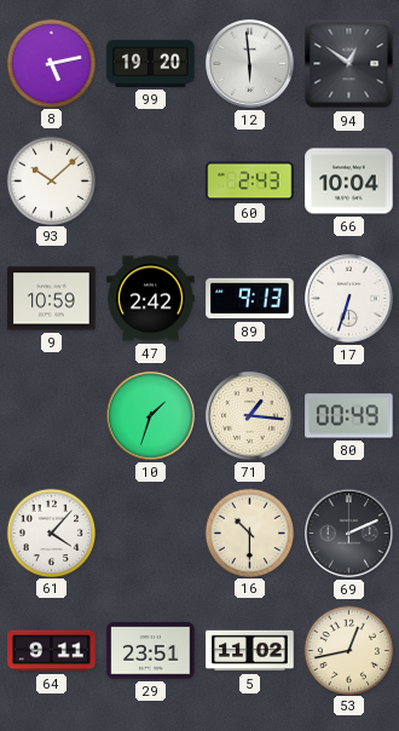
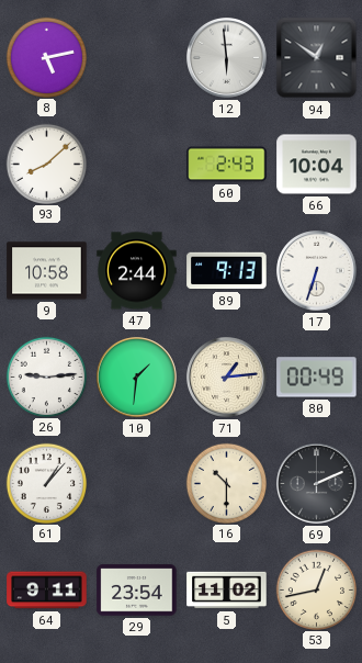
99: 19:20 -> none
93: 10:08 -> 8:08
9: 10:59 -> 10:58
47: 2:42 -> 2:44
26: none -> 9:14
10: 1:33 -> 1:31
71: 1:16 -> 1:14
61: 4:07 -> 1:07
29: 23:51 -> 23:54
